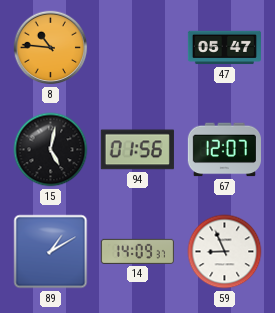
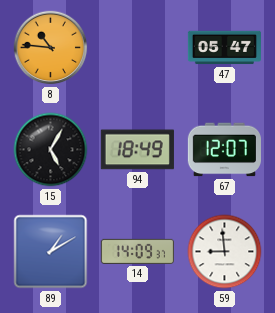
15: 5:02 -> 5:05
94: 01:56 -> 18:49
59: 8:56 -> 8:59
